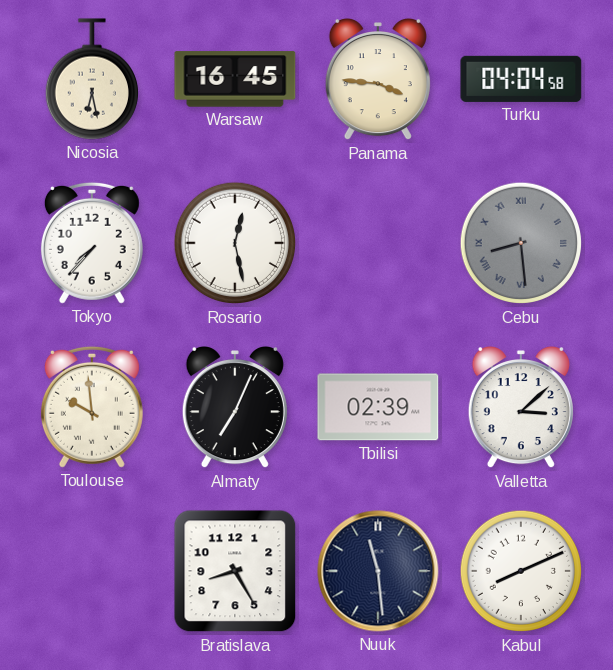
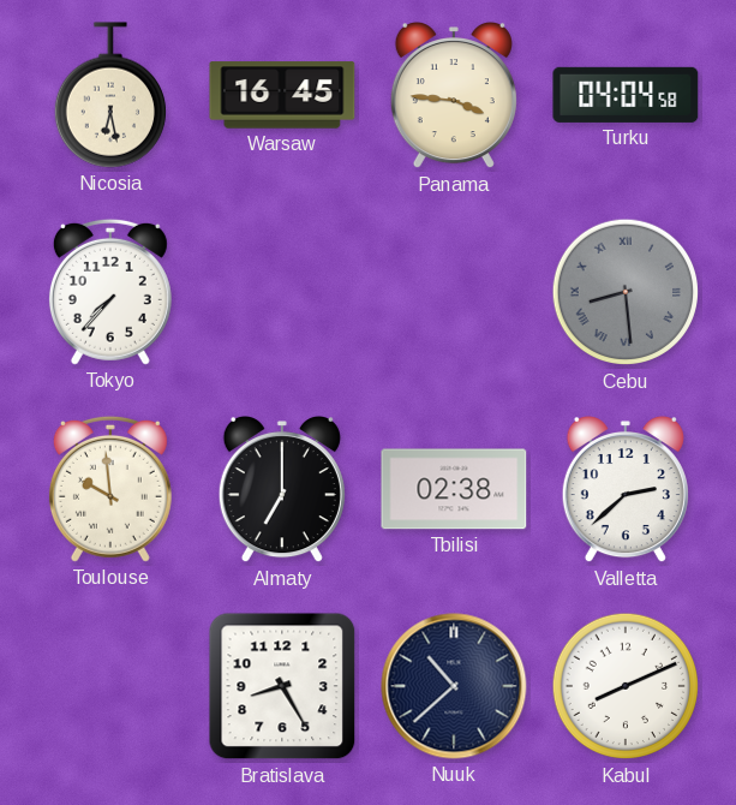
Rosario: 12:28 -> none
Almaty: 7:04 -> 7:00
Tbilisi: 02:39 -> 02:38
Valletta: 3:08 -> 2:38
Nuuk: 11:29 -> 10:38
